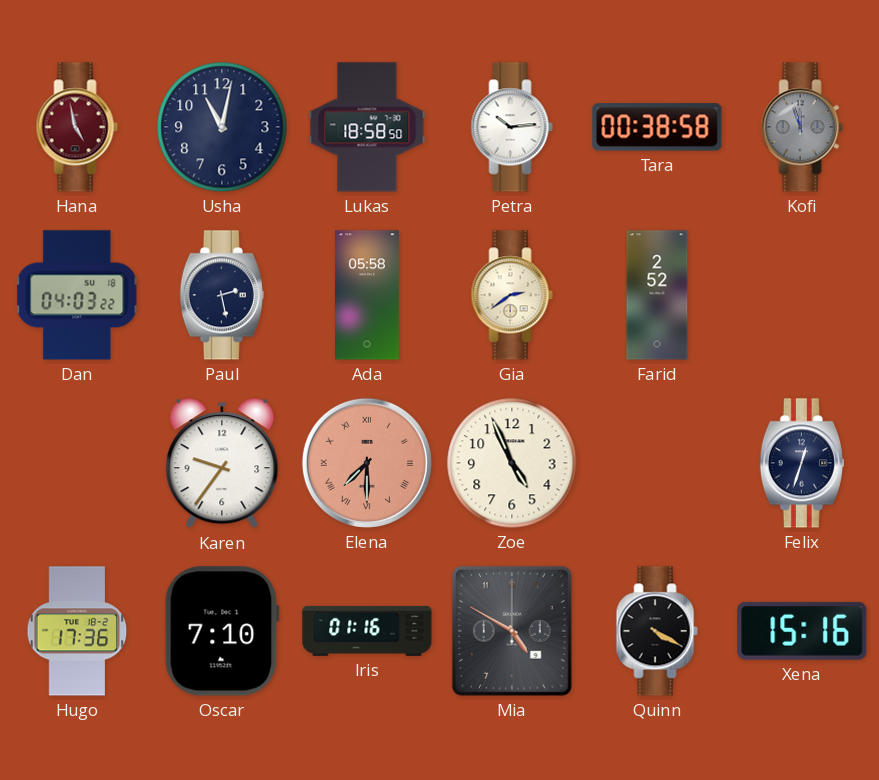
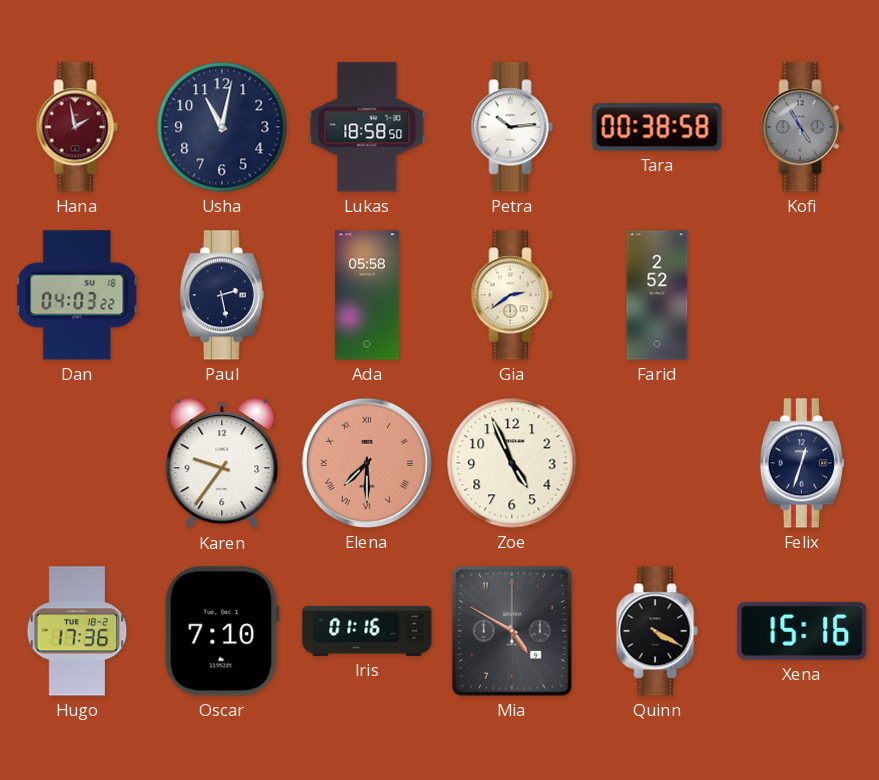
Hana: 4:58 -> 1:58
Kofi: 11:57 -> 4:55
